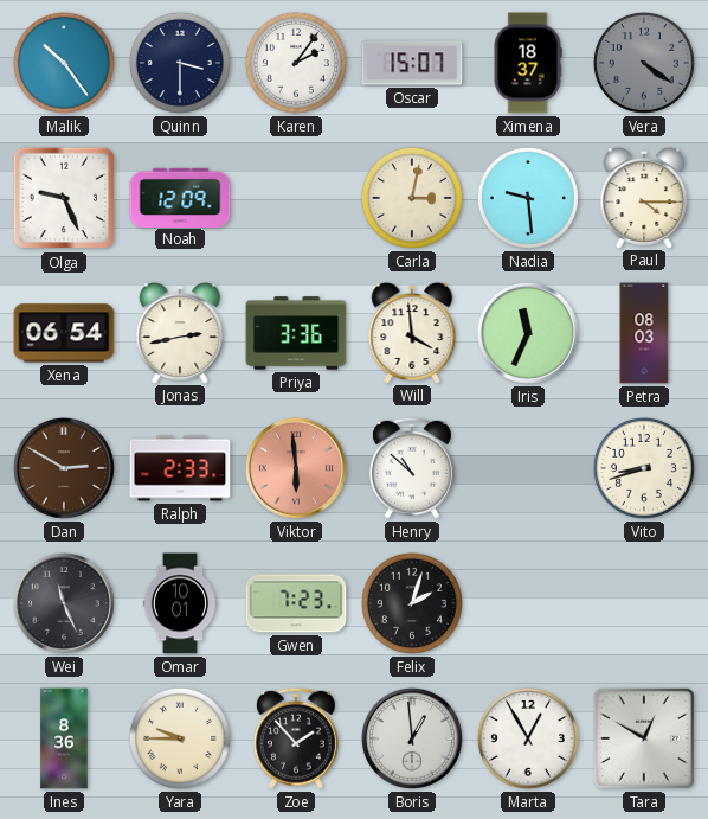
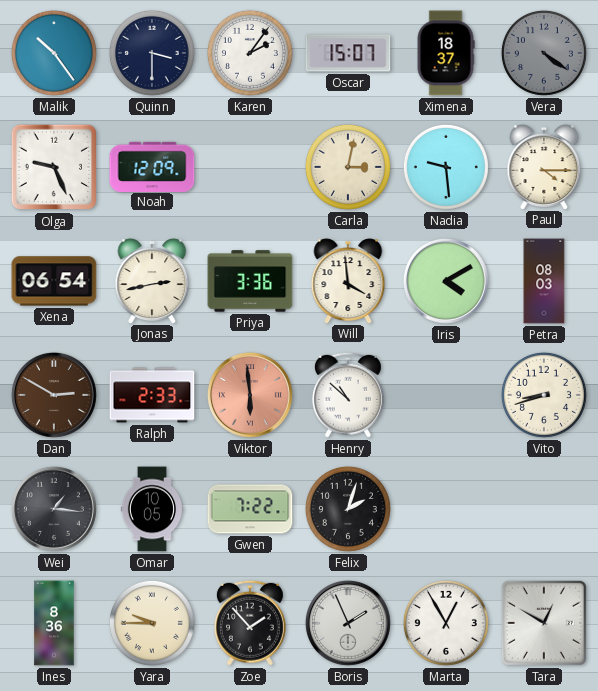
Iris: 11:34 -> 4:10
Wei: 11:26 -> 1:16
Omar: 10:01 -> 10:05
Gwen: 7:23 -> 7:22
Boris: 12:59 -> 1:56
